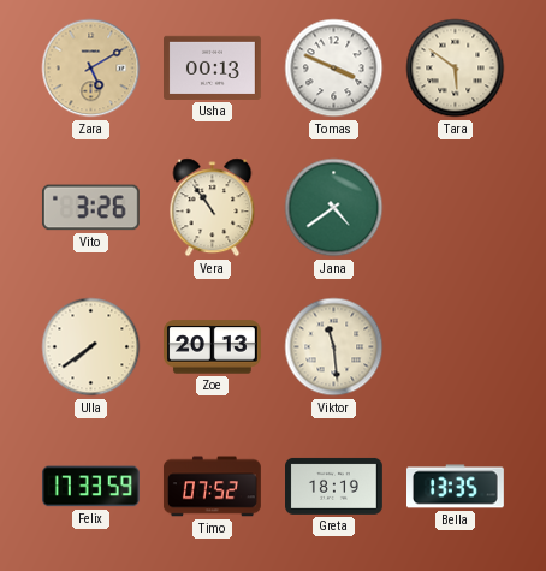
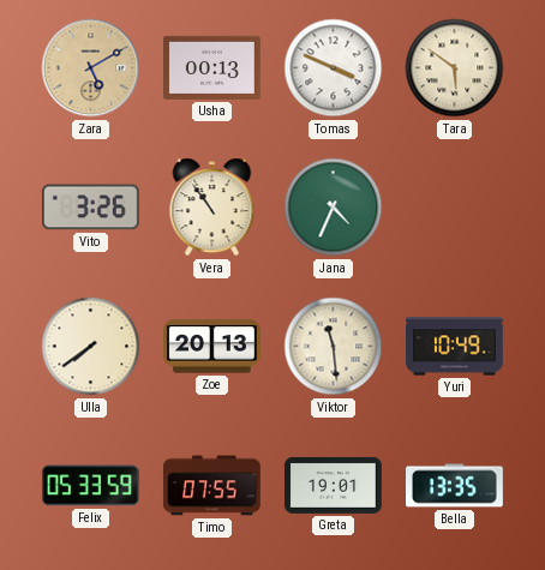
Jana: 4:39 -> 4:34
Yuri: none -> 10:49
Felix: 17:33 -> 05:33
Timo: 07:52 -> 07:55
Greta: 18:19 -> 19:01
